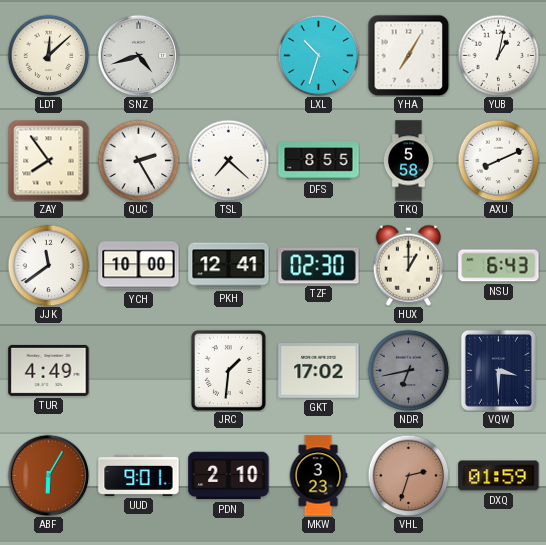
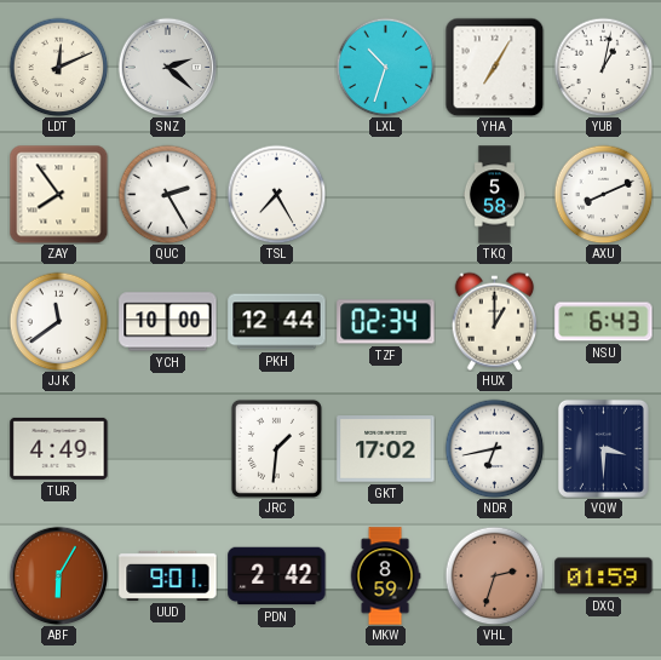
LDT: 12:08 -> 12:11
SNZ: 4:42 -> 2:22
TSL: 7:22 -> 7:25
DFS: 8:55 -> none
PKH: 12:41 -> 12:44
TZF: 02:30 -> 02:34
NDR dial: grey -> white
PDN: 2:10 -> 2:42
MKW: 3:23 -> 8:59
